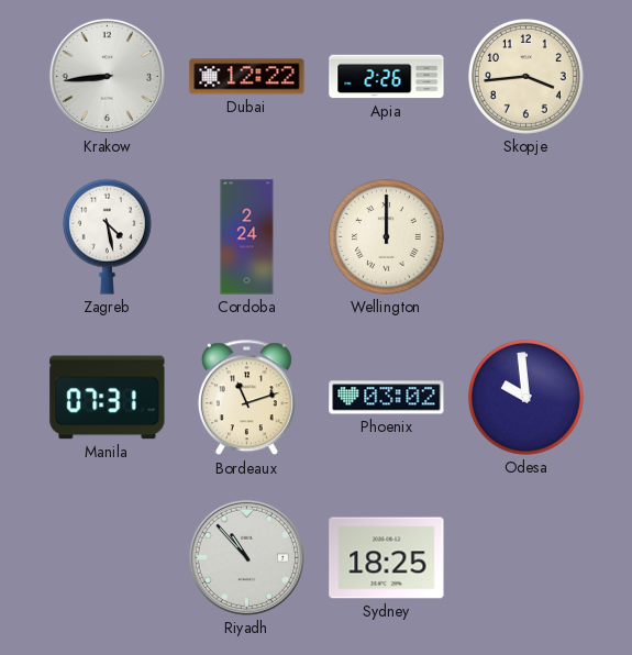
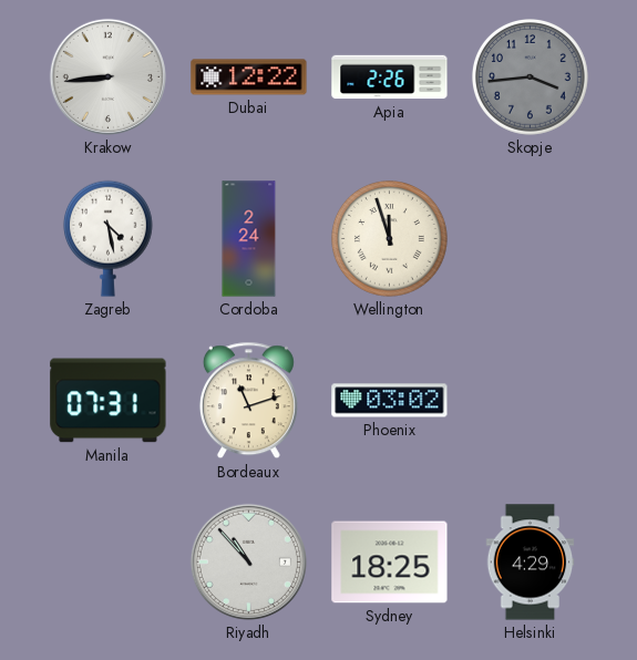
Skopje dial: cream -> grey
Wellington: 12:00 -> 11:57
Odesa: 9:59 -> none
Helsinki: none -> 4:29
